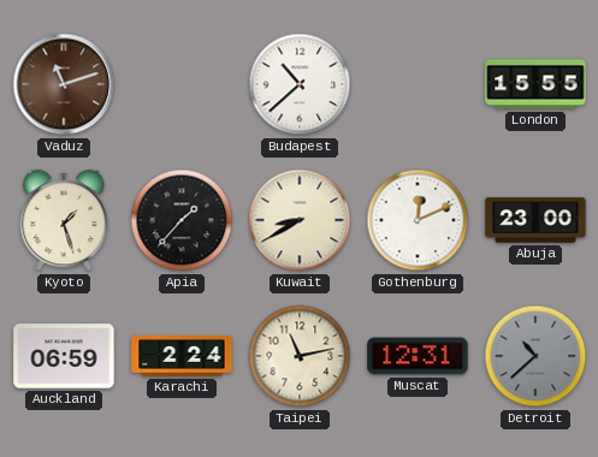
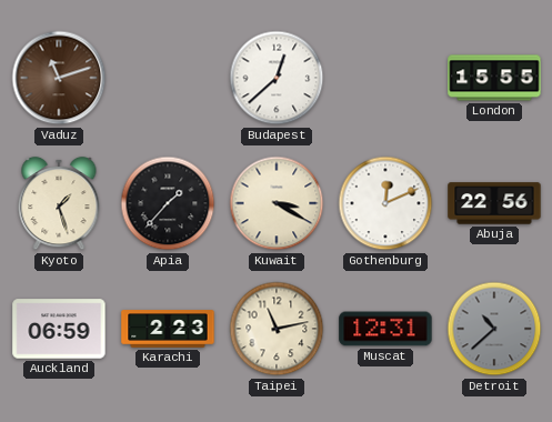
Budapest: 10:38 -> 12:38
Kuwait: 8:40 -> 3:20
Abuja: 23:00 -> 22:56
Karachi: 2:24 -> 2:23
